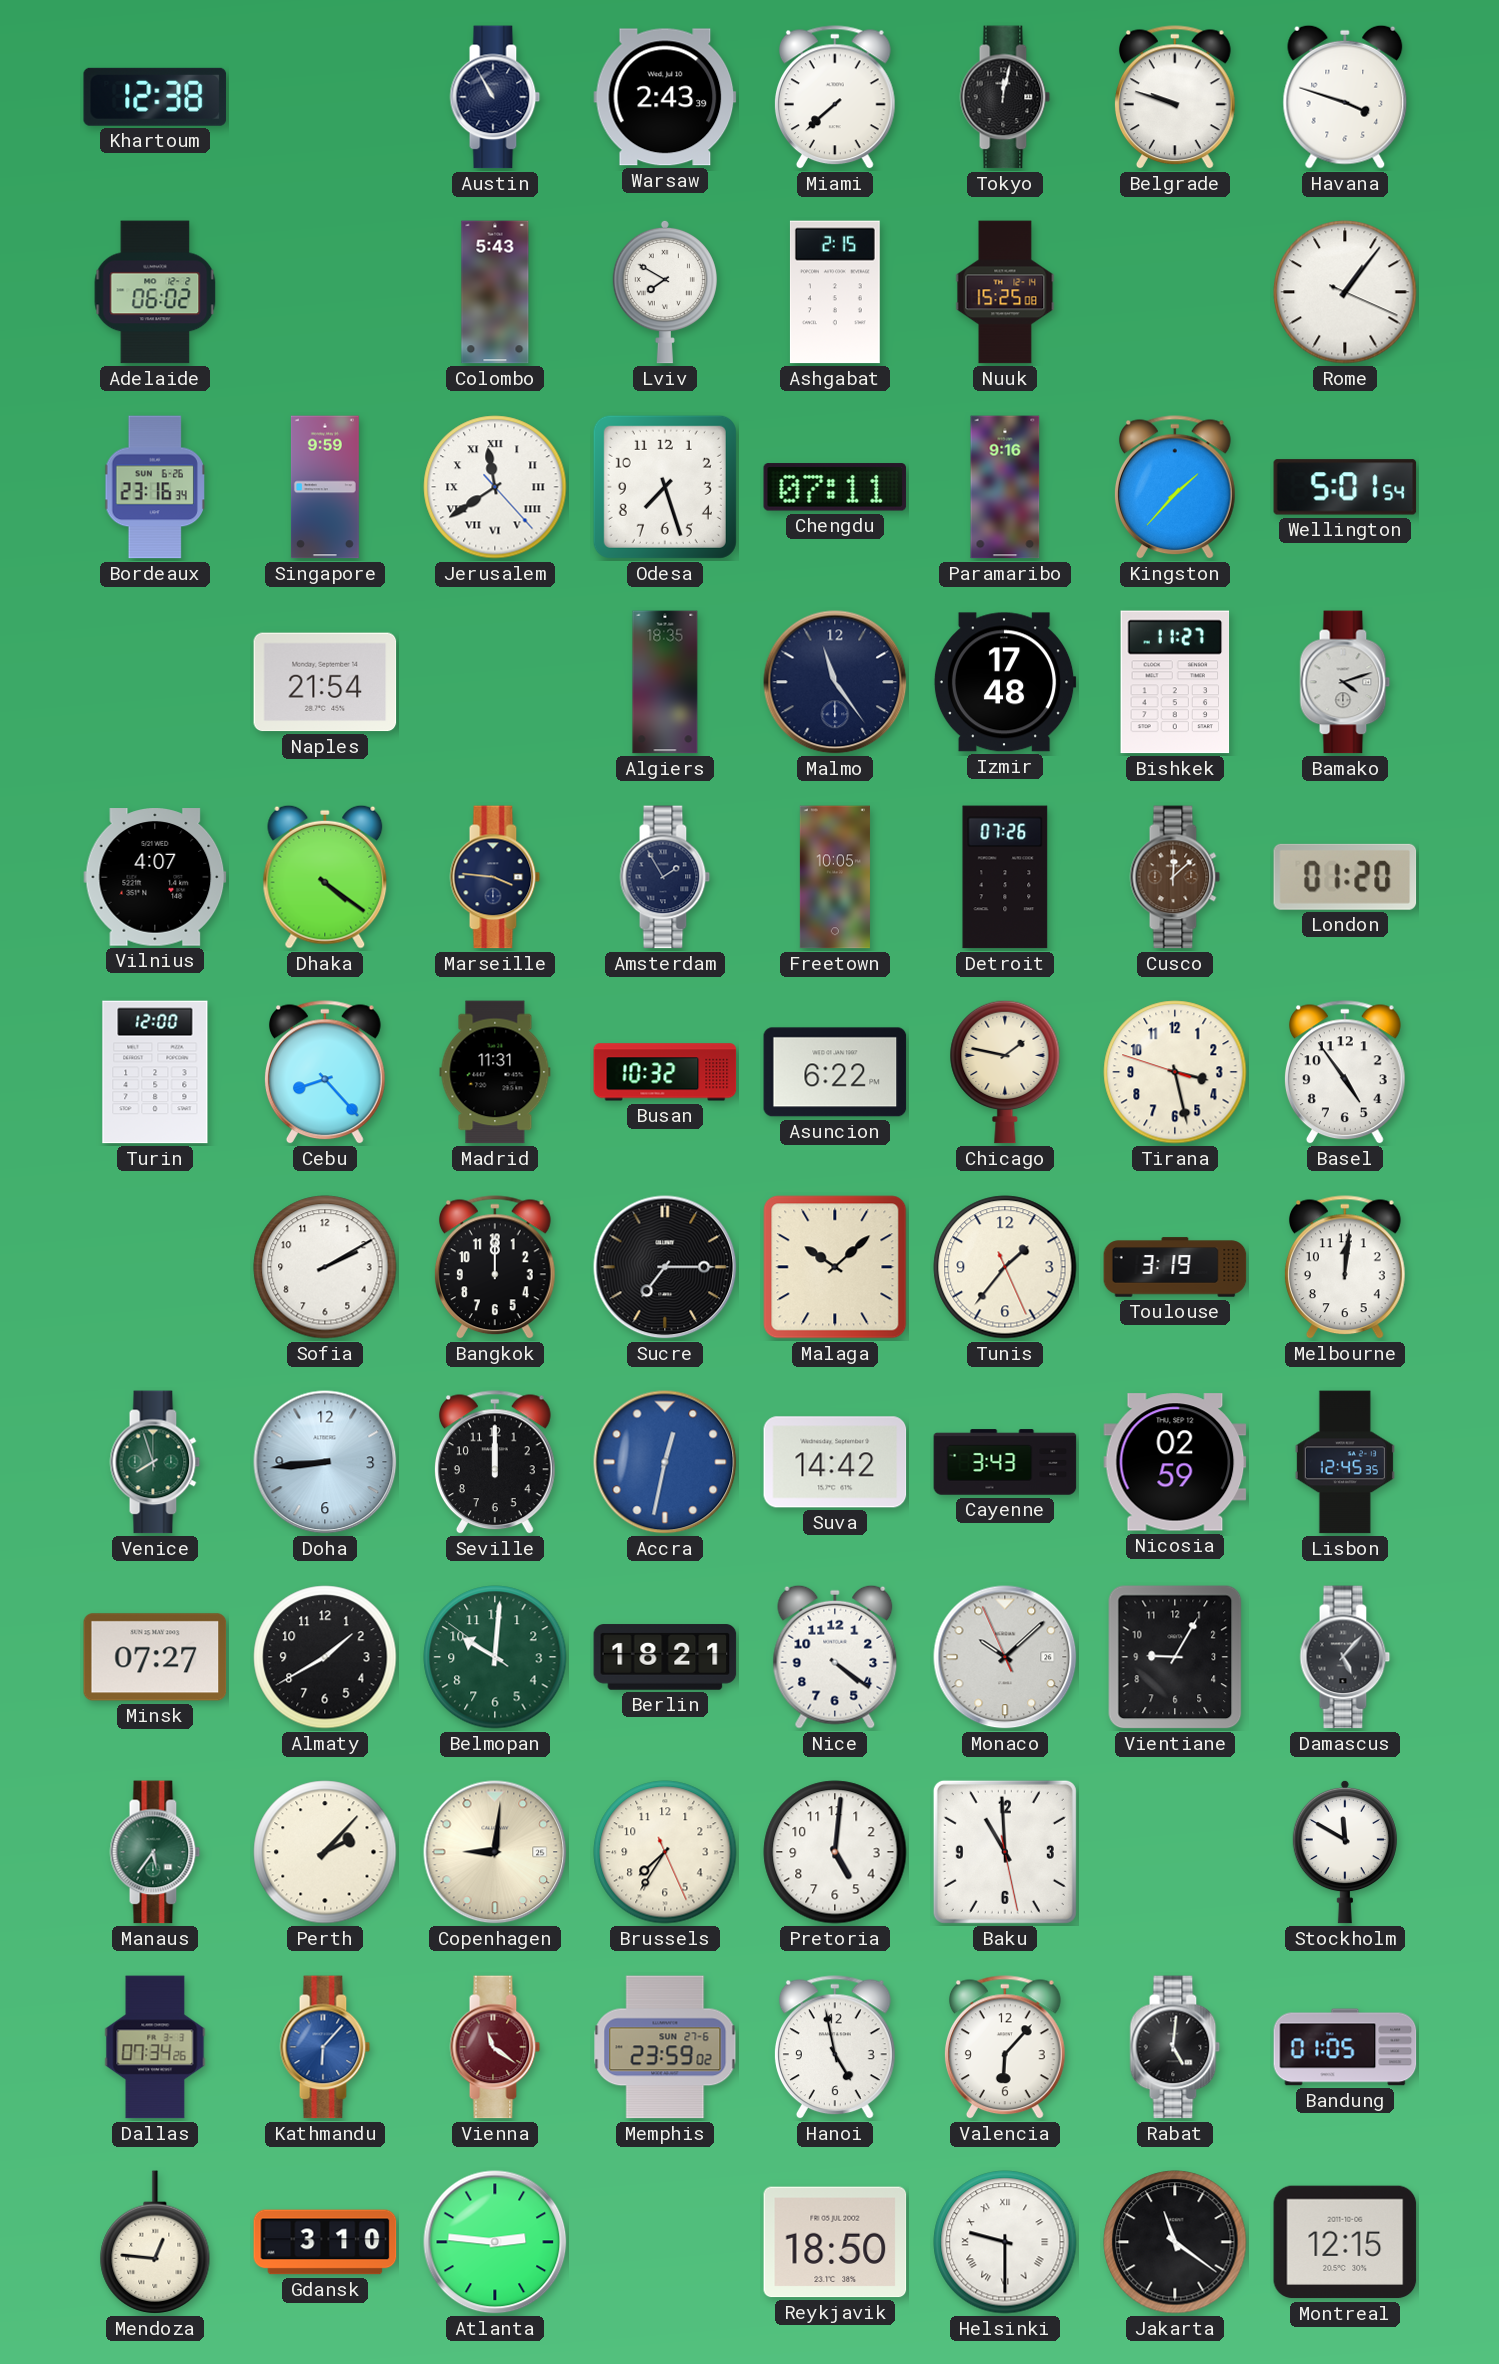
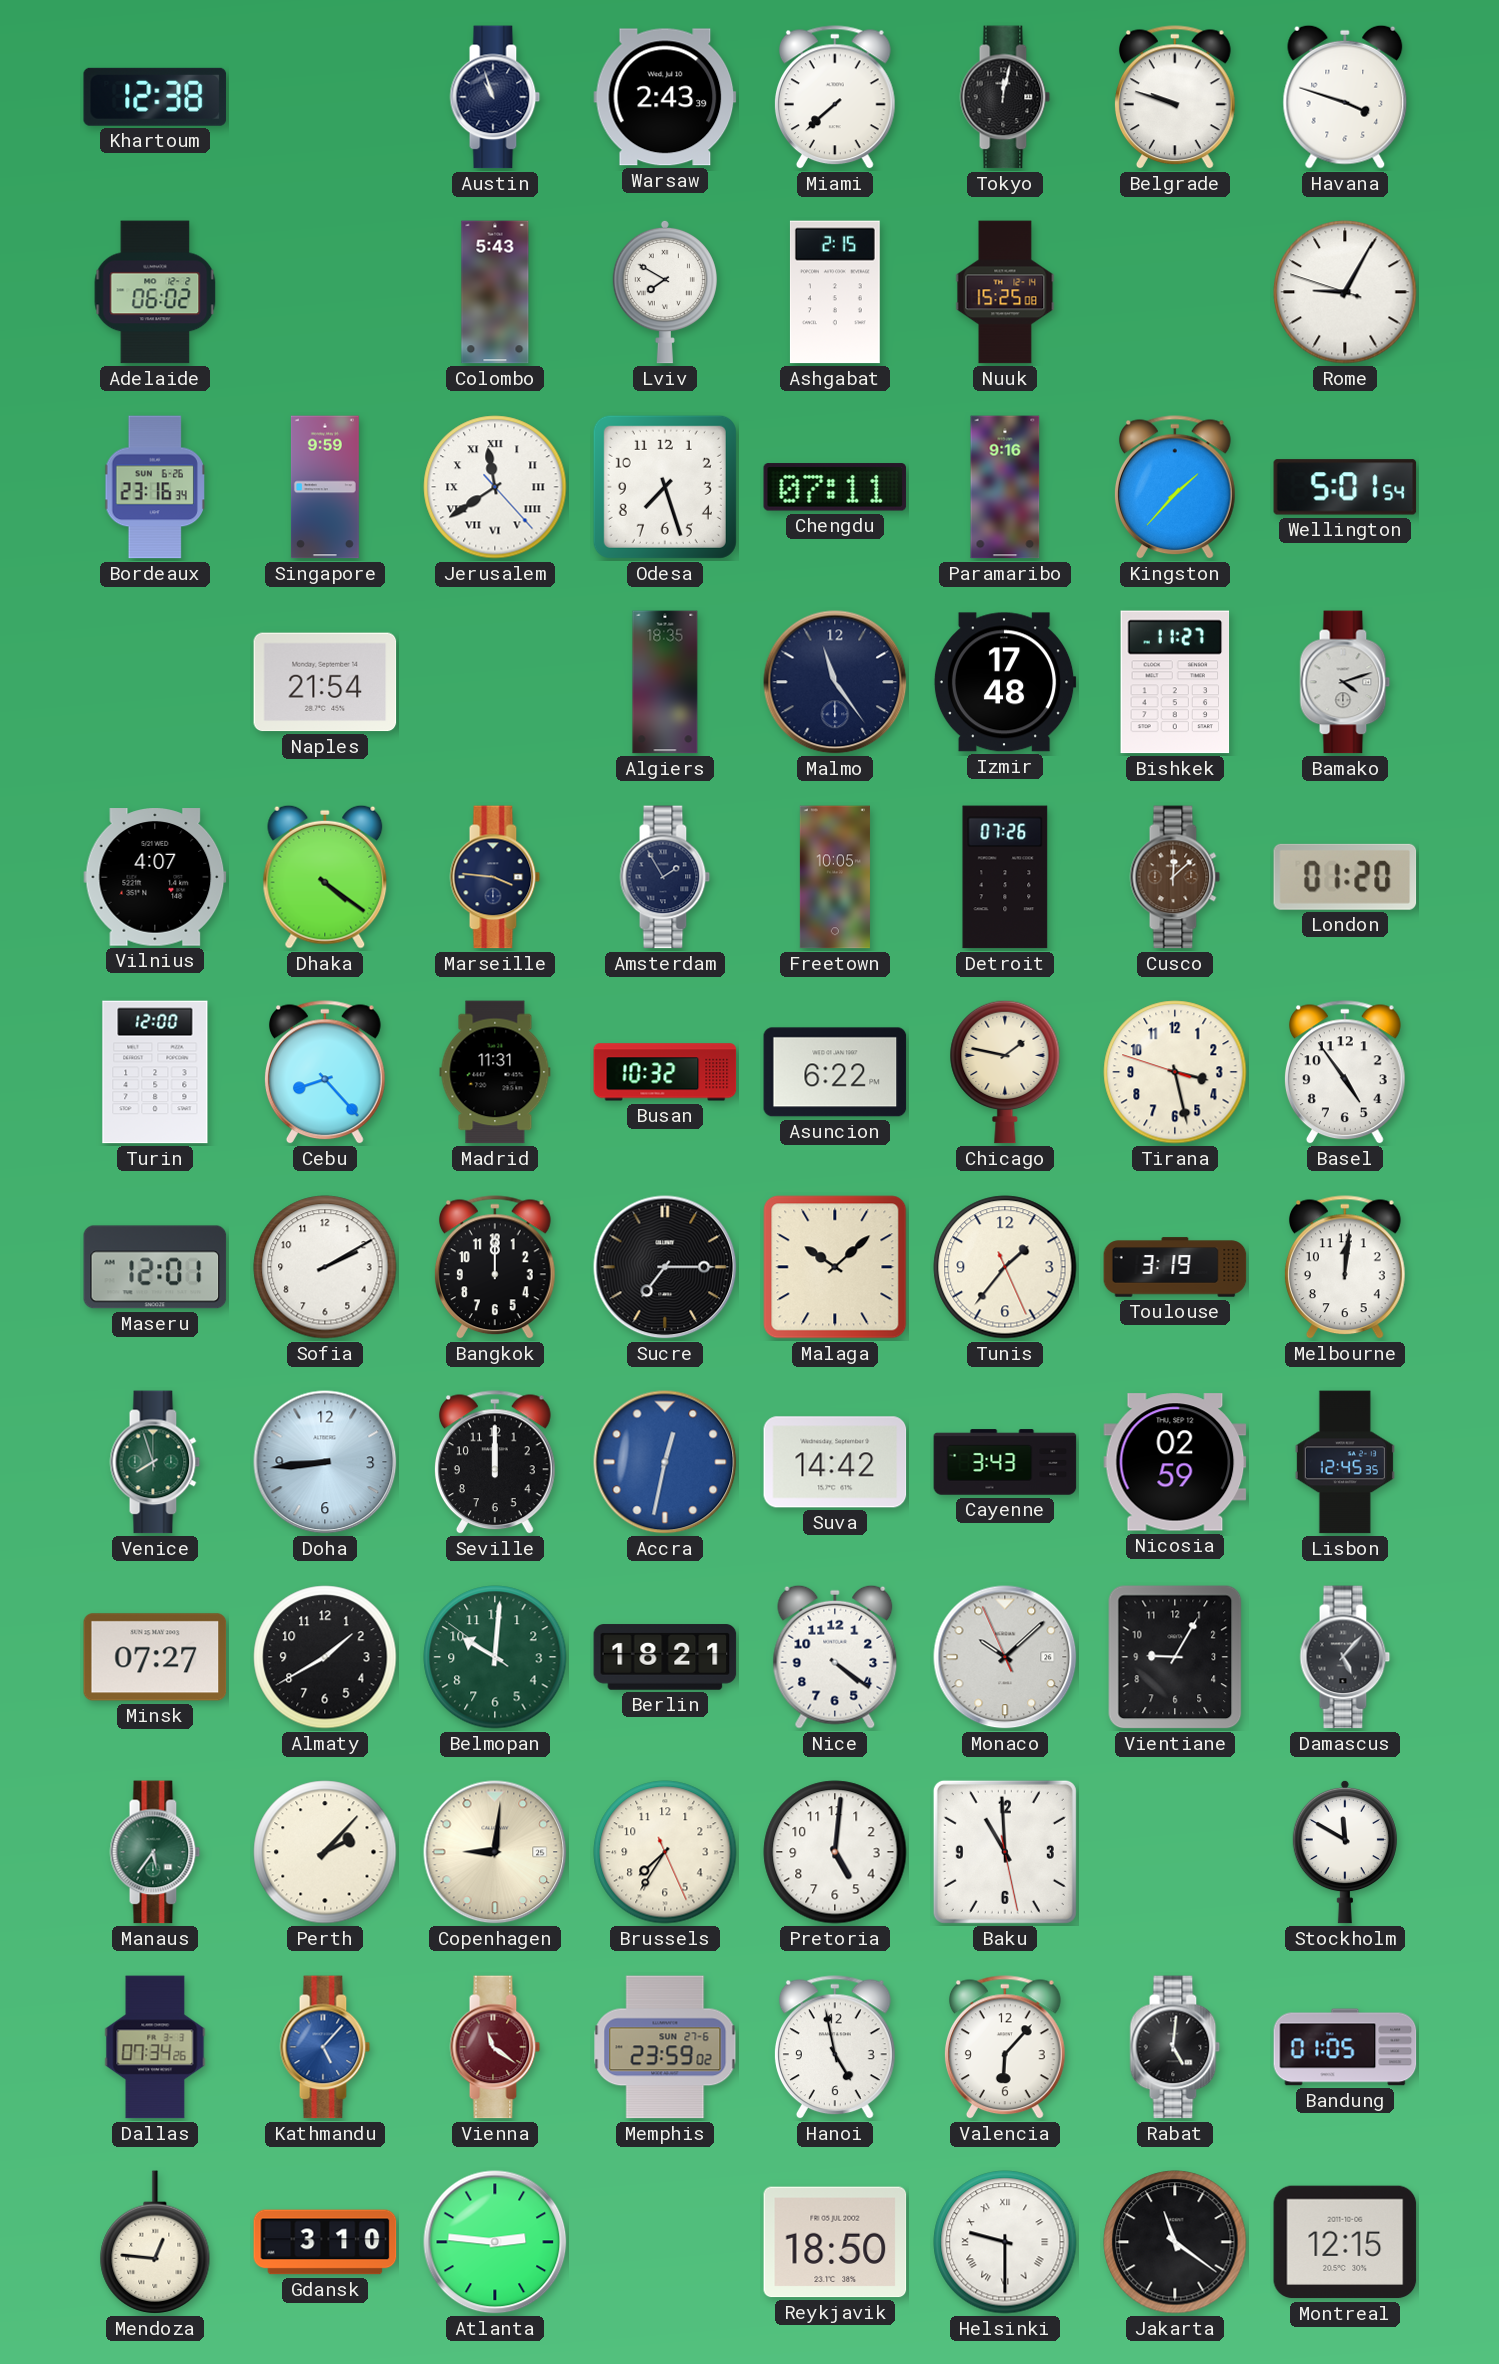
Austin: 10:55 -> 10:57
Rome: 1:06 -> 9:04
Maseru: none -> 12:01
Kathmandu: 6:07 -> 5:07
